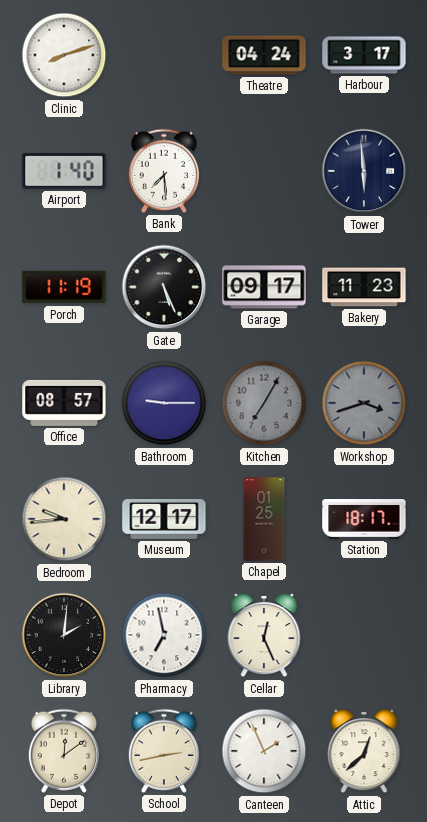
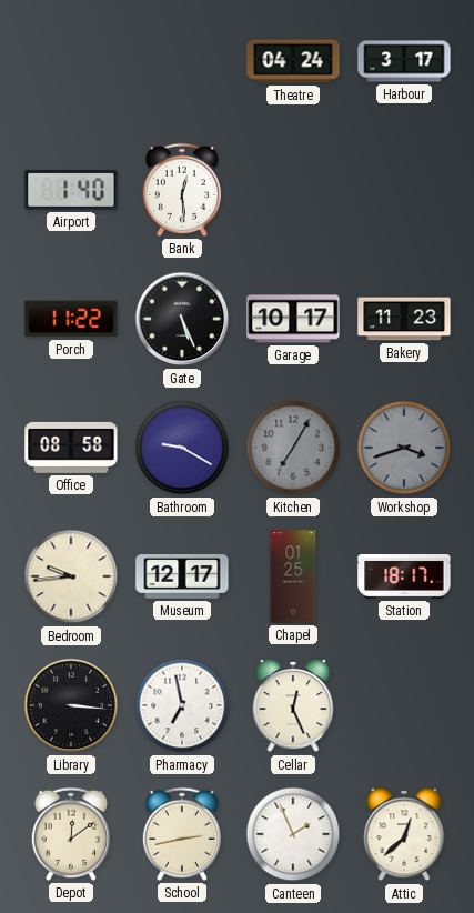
Clinic: 8:12 -> none
Bank: 7:29 -> 12:29
Tower: 5:59 -> none
Porch: 11:19 -> 11:22
Garage: 09:17 -> 10:17
Office: 08:57 -> 08:58
Bathroom: 9:15 -> 9:20
Library: 2:01 -> 3:16
